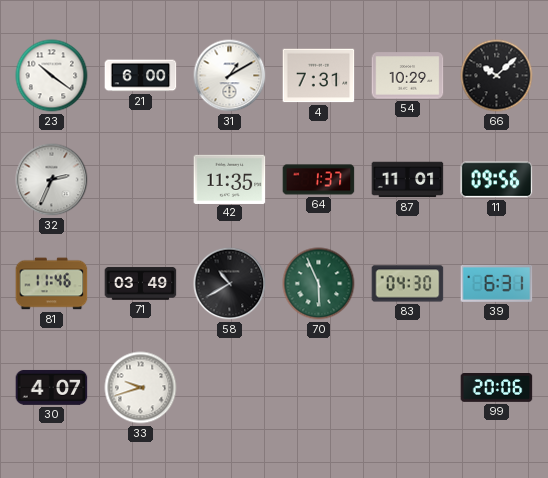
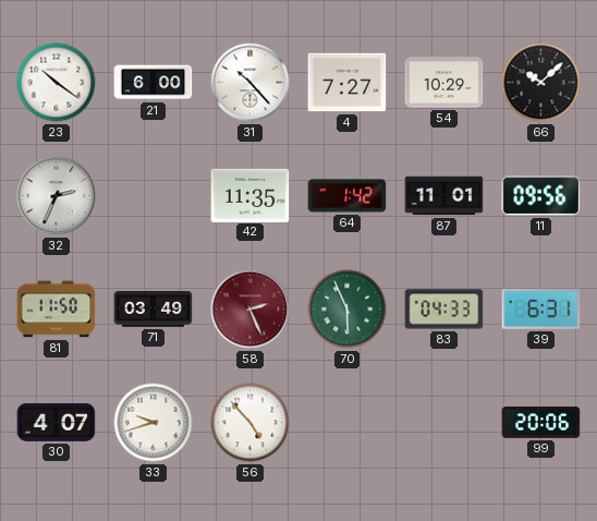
31: 1:10 -> 10:23
4: 7:31 -> 7:27
64: 1:37 -> 1:42
81: 11:46 -> 11:50
58: 10:40 -> 2:26
58 dial: black -> burgundy
83: 04:30 -> 04:33
56: none -> 4:53
